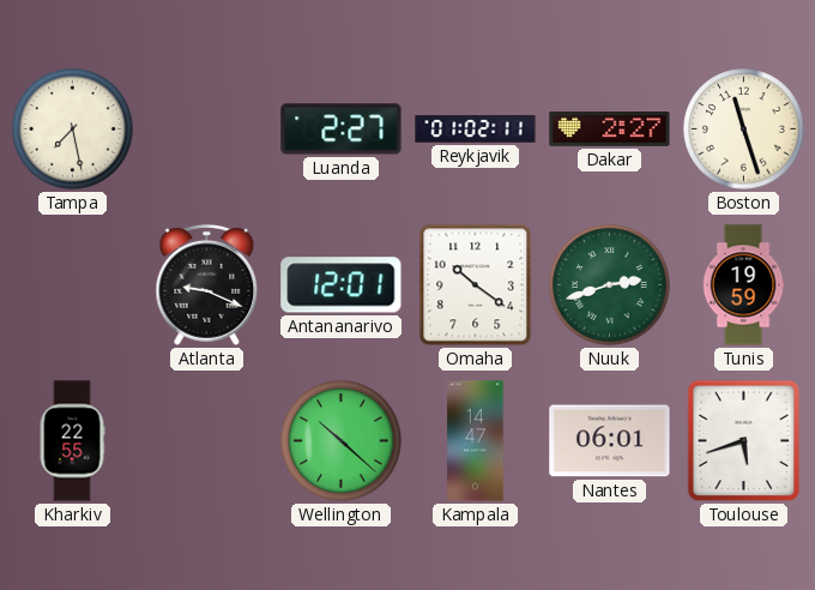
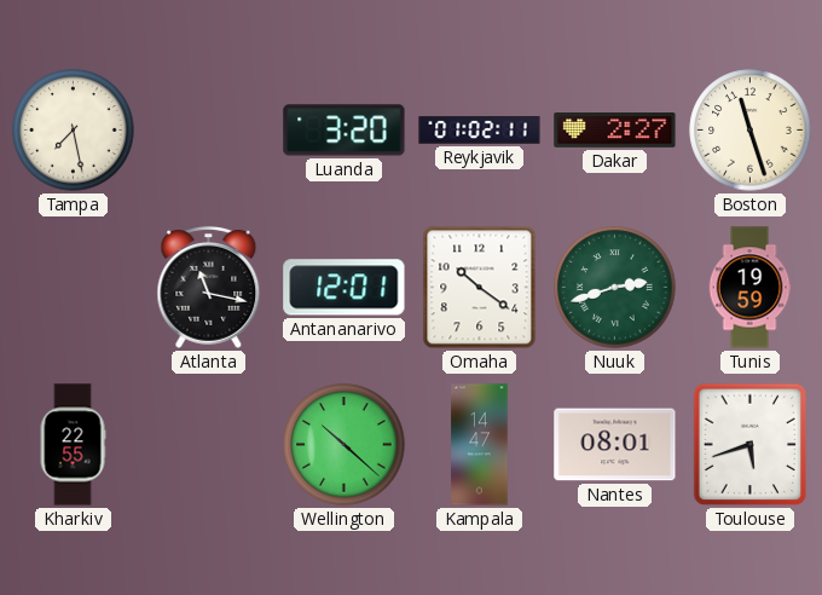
Luanda: 2:27 -> 3:20
Atlanta: 9:19 -> 11:17
Nantes: 06:01 -> 08:01
